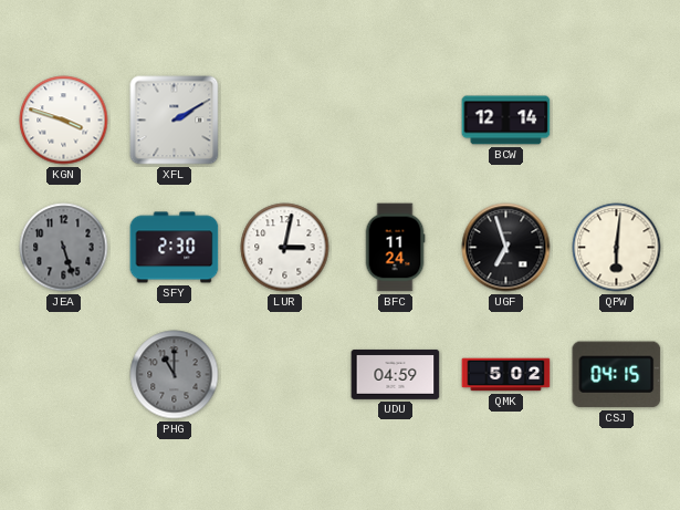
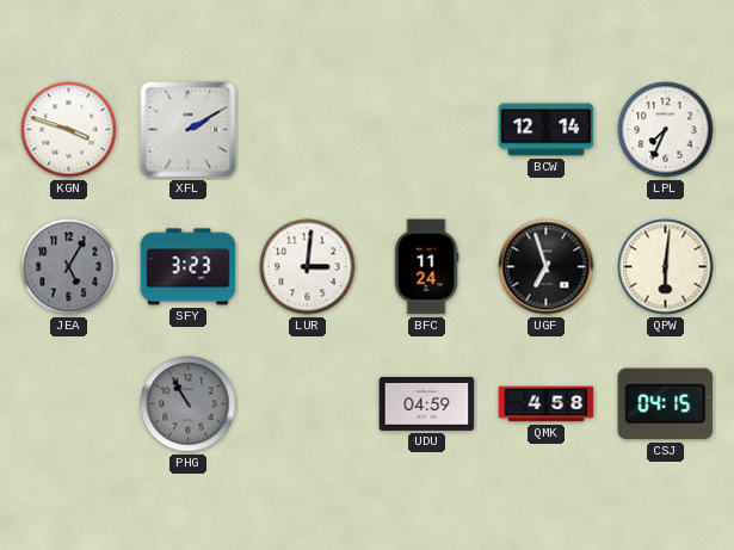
LPL: none -> 7:34
JEA: 5:27 -> 5:05
SFY: 2:30 -> 3:23
LUR: 3:02 -> 3:01
PHG: 11:00 -> 10:55
QMK: 5:02 -> 4:58
